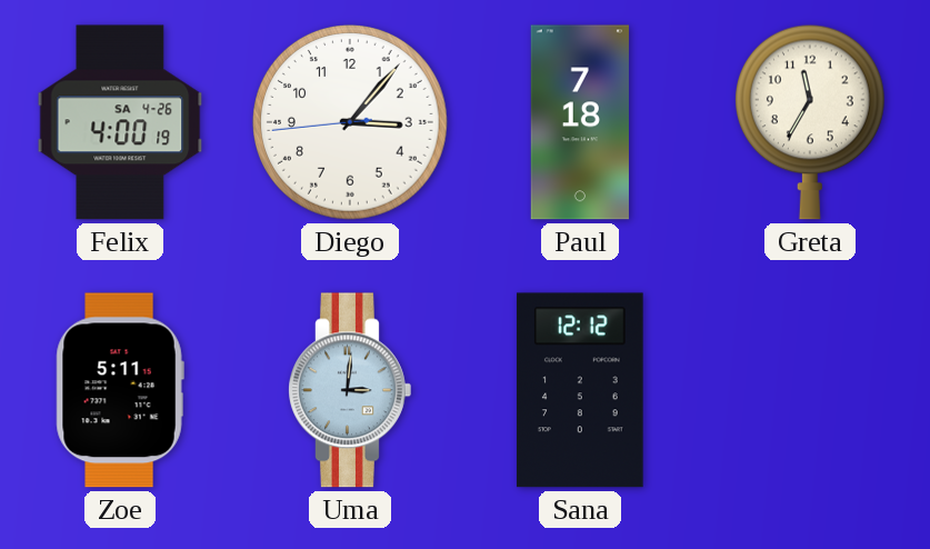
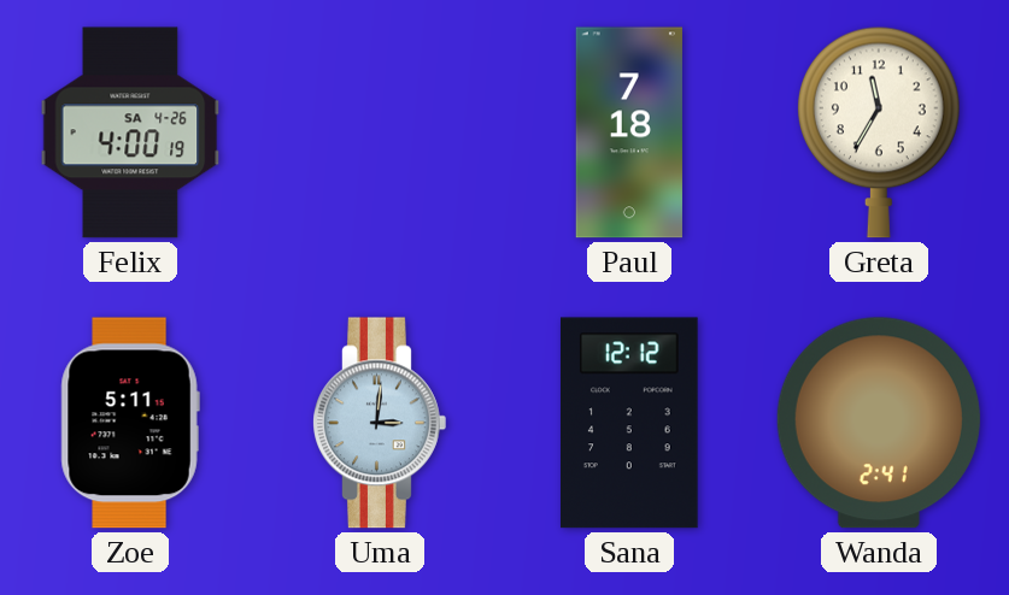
Diego: 3:06 -> none
Wanda: none -> 2:41
